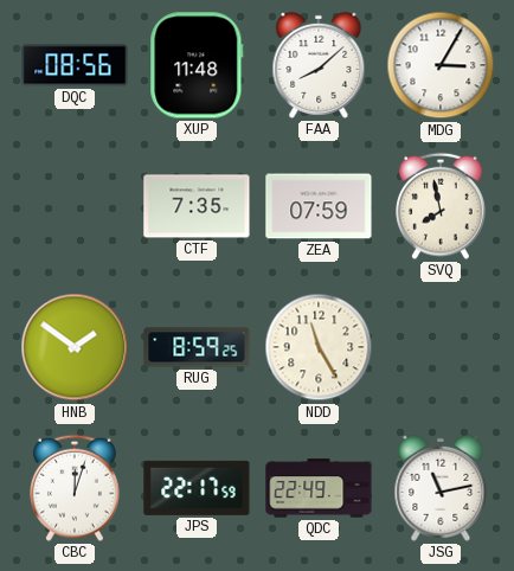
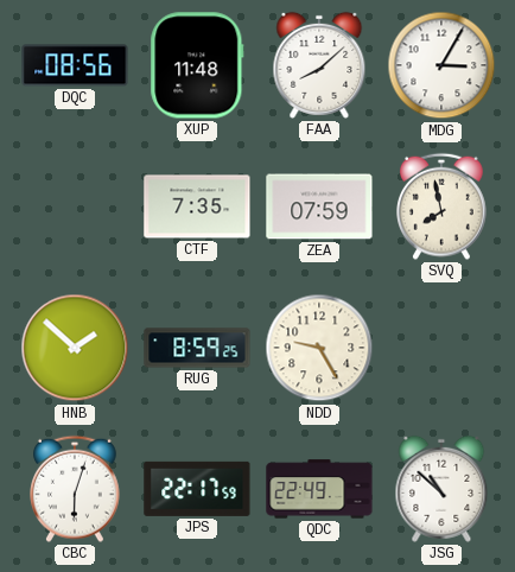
HNB: 1:51 -> 1:52
NDD: 11:25 -> 9:25
CBC: 12:03 -> 6:03
JSG: 11:13 -> 10:52
